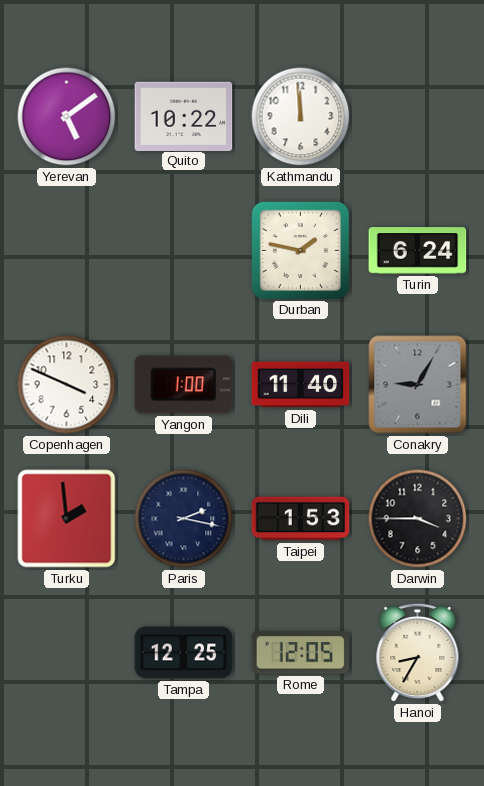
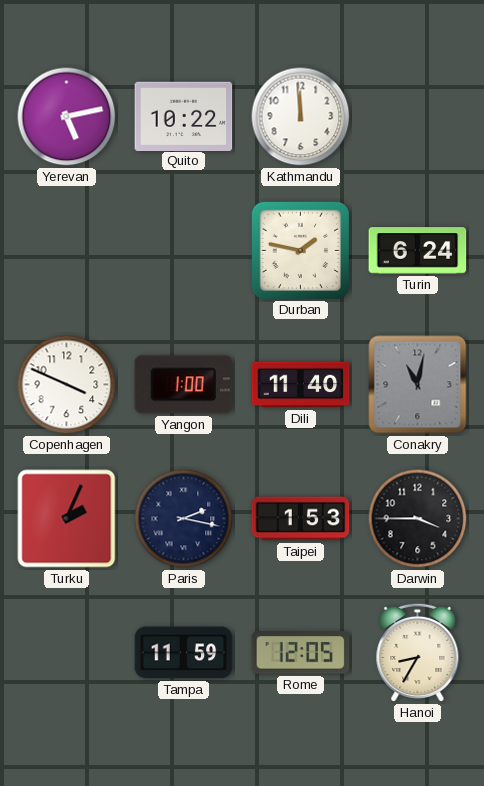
Yerevan: 5:09 -> 5:13
Conakry: 9:05 -> 11:02
Turku: 1:59 -> 2:04
Tampa: 12:25 -> 11:59
